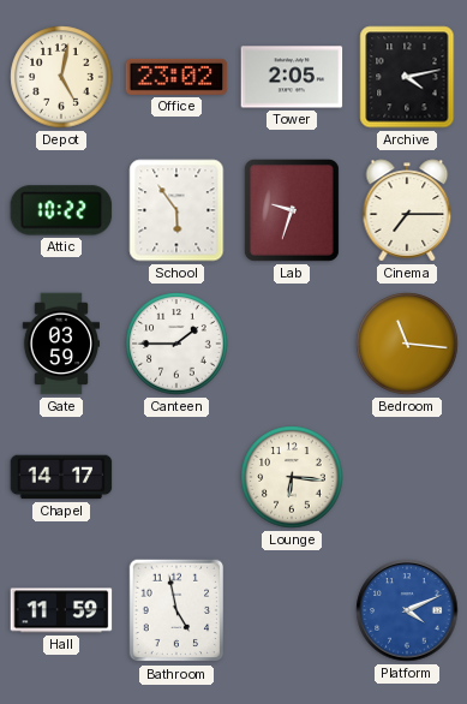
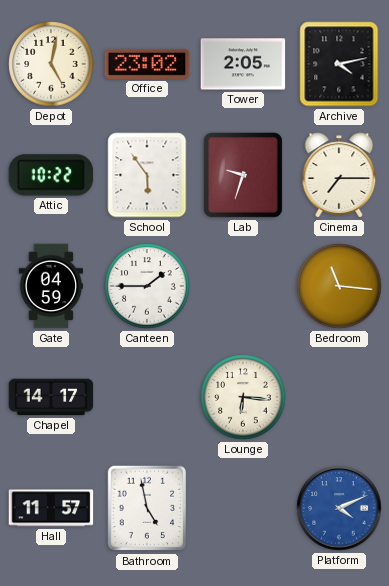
Gate: 03:59 -> 04:59
Hall: 11:59 -> 11:57
